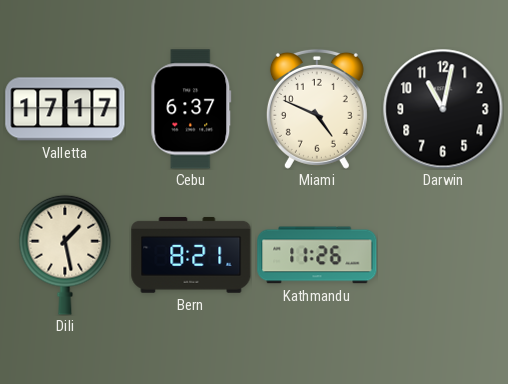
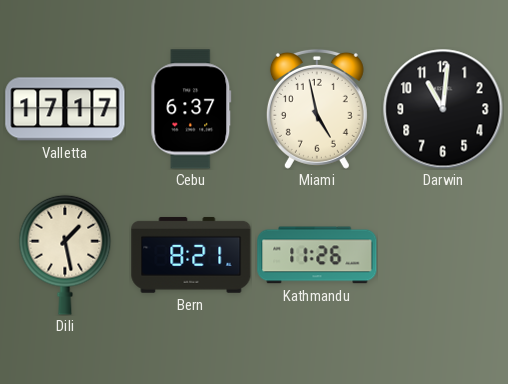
Miami: 4:49 -> 4:58
Darwin: 11:02 -> 11:01
